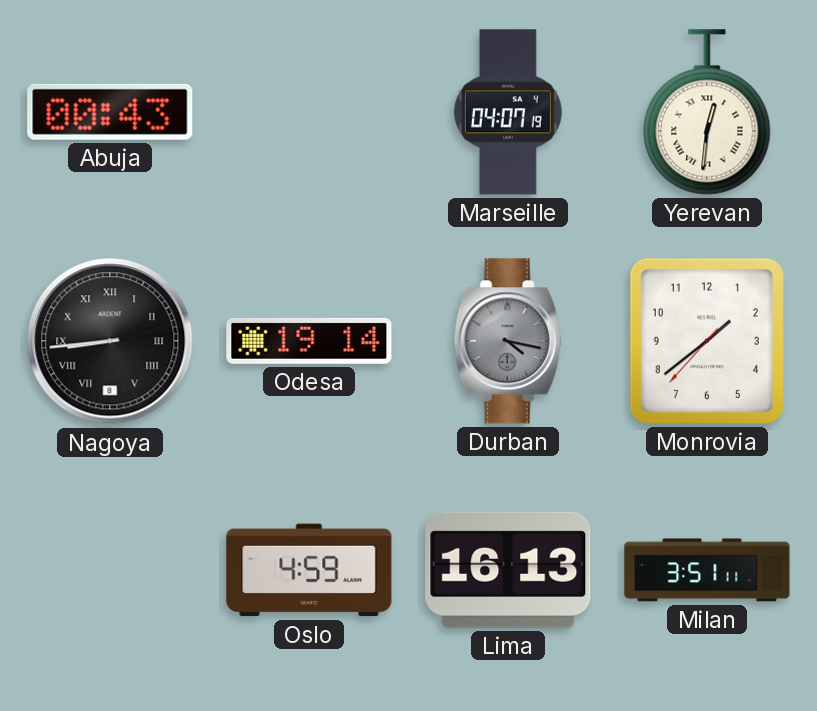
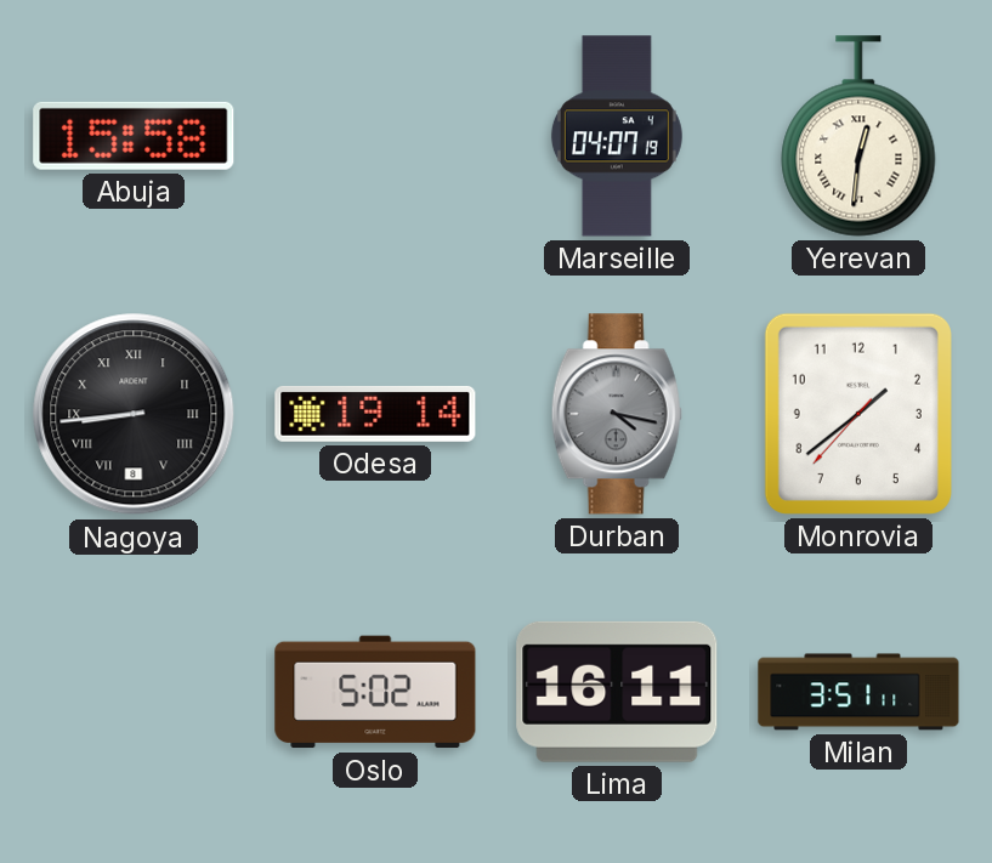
Abuja: 00:43 -> 15:58
Oslo: 4:59 -> 5:02
Lima: 16:13 -> 16:11
